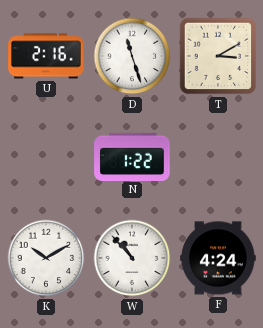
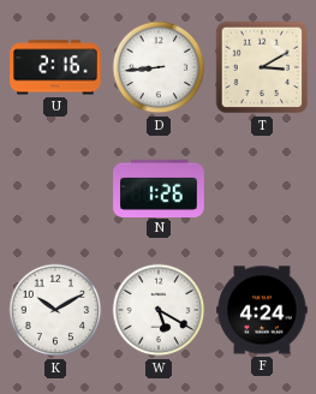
D: 11:27 -> 8:44
N: 1:22 -> 1:26
W: 10:53 -> 5:20
